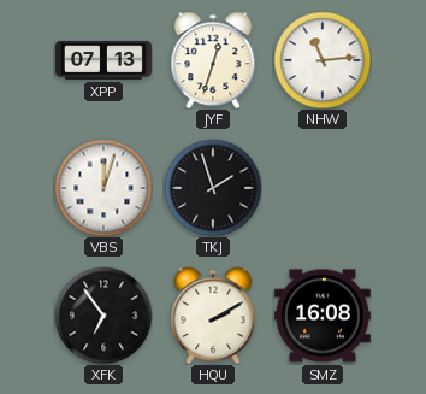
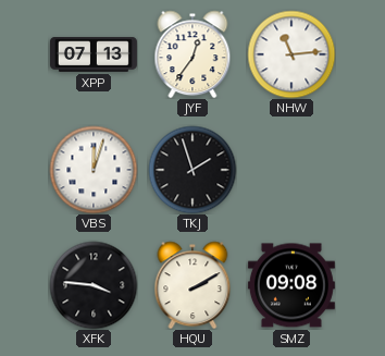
JYF: 12:33 -> 12:36
XFK: 6:54 -> 3:46
SMZ: 16:08 -> 09:08
